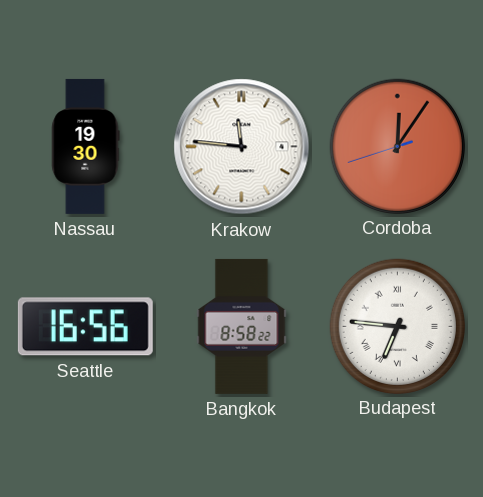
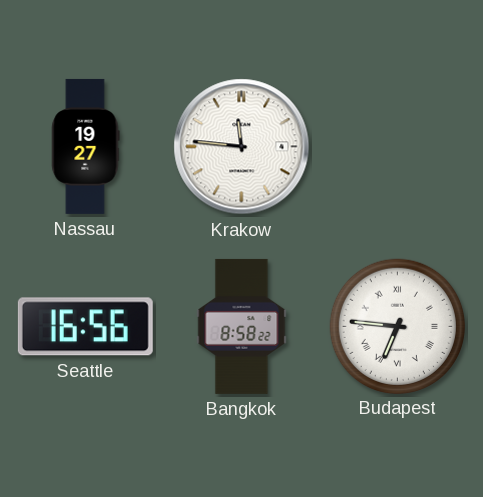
Nassau: 19:30 -> 19:27
Cordoba: 12:05 -> none
